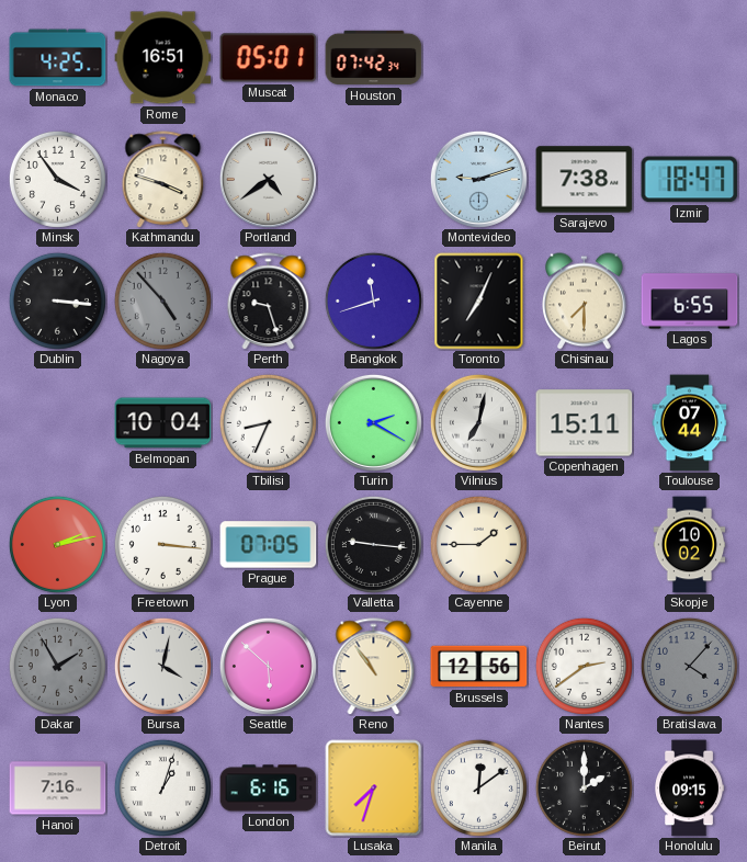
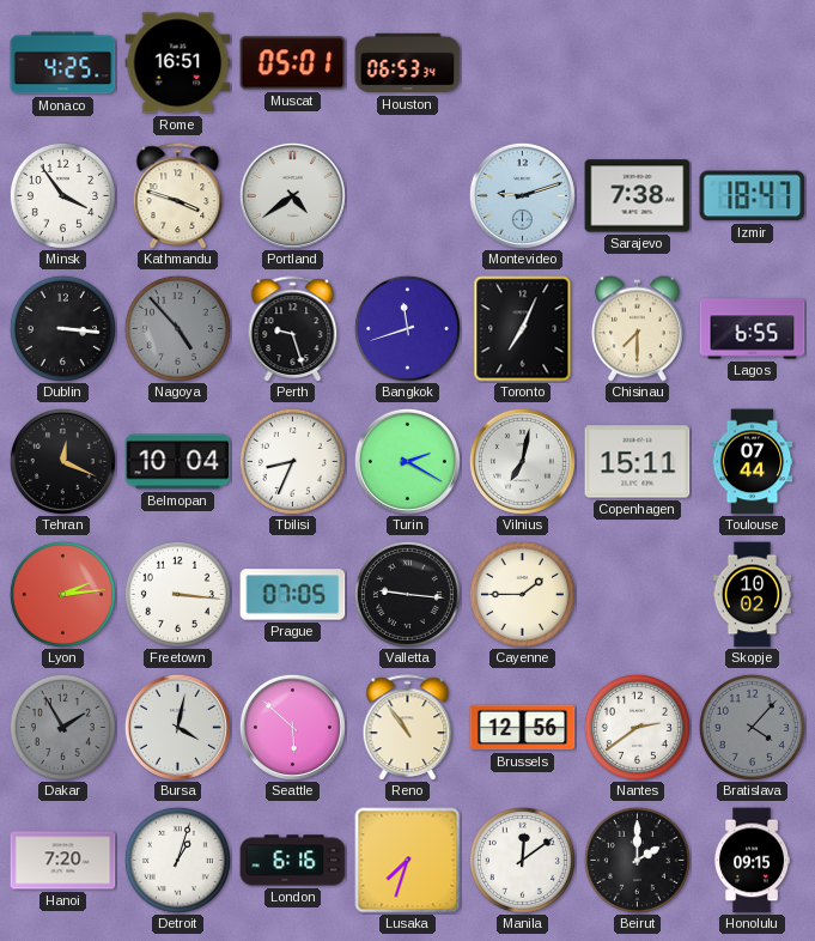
Houston: 07:42 -> 06:53
Tehran: none -> 12:19
Lyon: 2:13 -> 2:14
Hanoi: 7:16 -> 7:20
